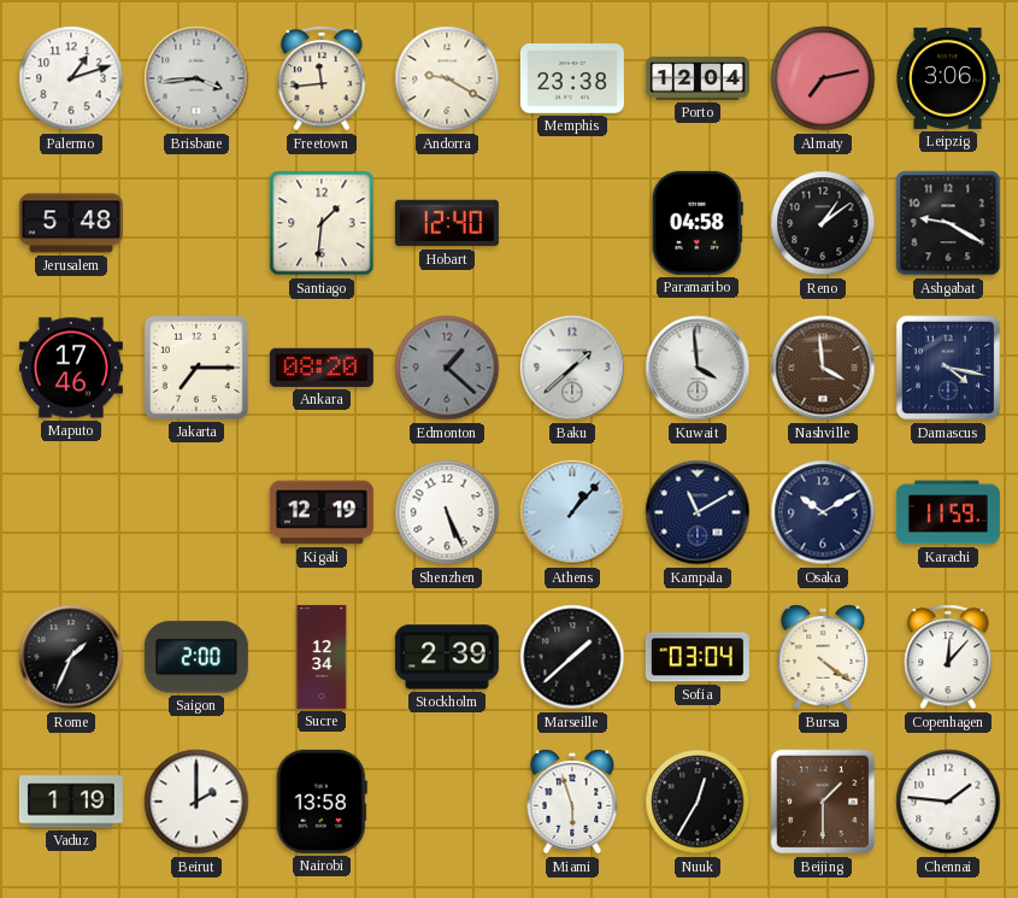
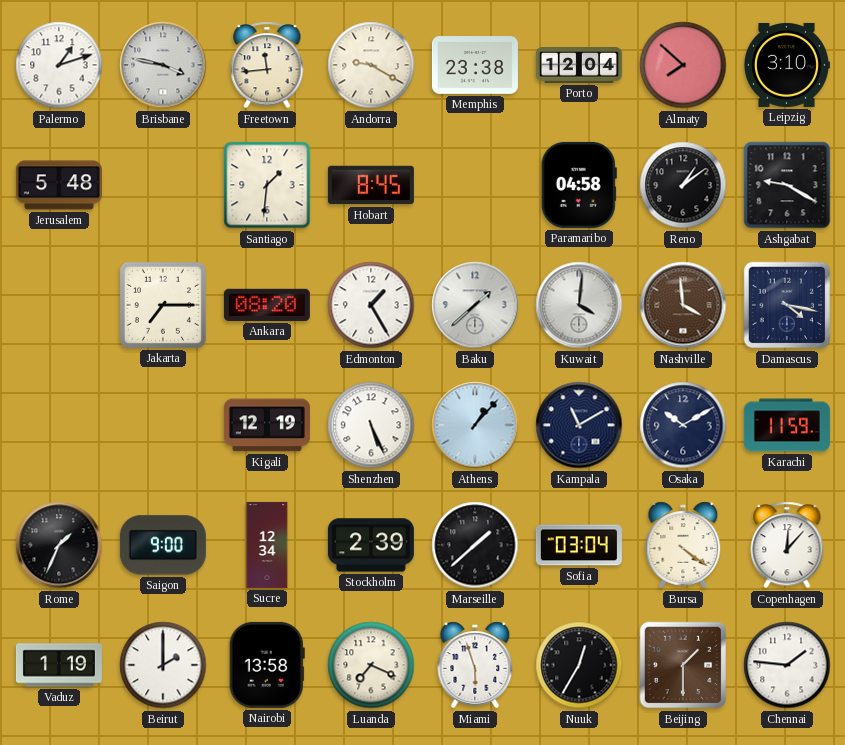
Brisbane: 3:44 -> 3:47
Almaty: 7:13 -> 7:52
Leipzig: 3:06 -> 3:10
Hobart: 12:40 -> 8:45
Maputo: 17:46 -> none
Edmonton: 1:22 -> 1:25
Edmonton dial: grey -> white
Kuwait: 3:59 -> 4:01
Saigon: 2:00 -> 9:00
Luanda: none -> 7:19
